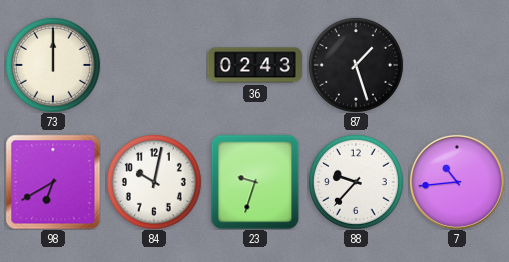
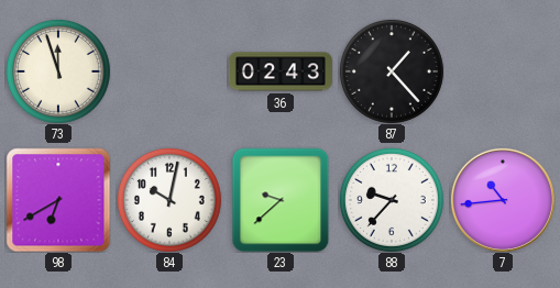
73: 12:00 -> 11:57
87: 1:27 -> 1:23
23: 9:33 -> 9:38
